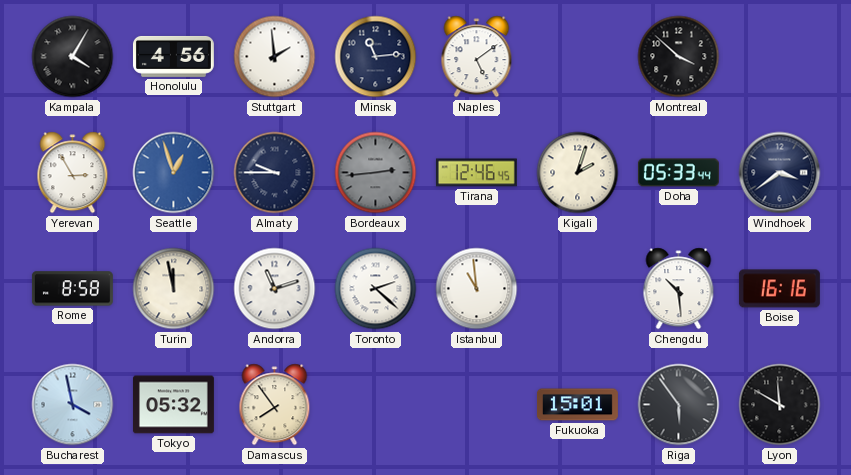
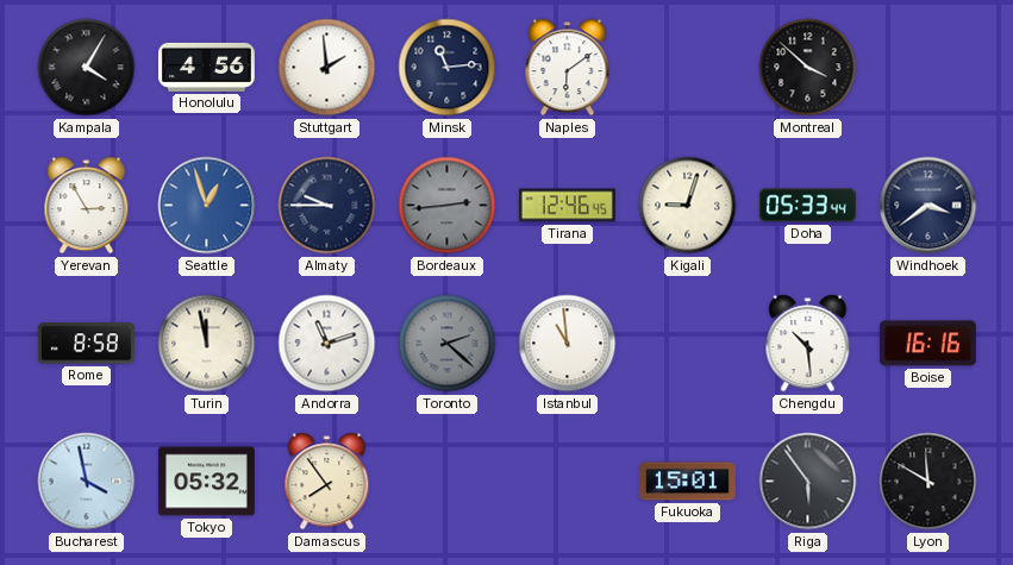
Naples: 5:09 -> 6:09
Kigali: 2:03 -> 9:03
Toronto dial: white -> grey
